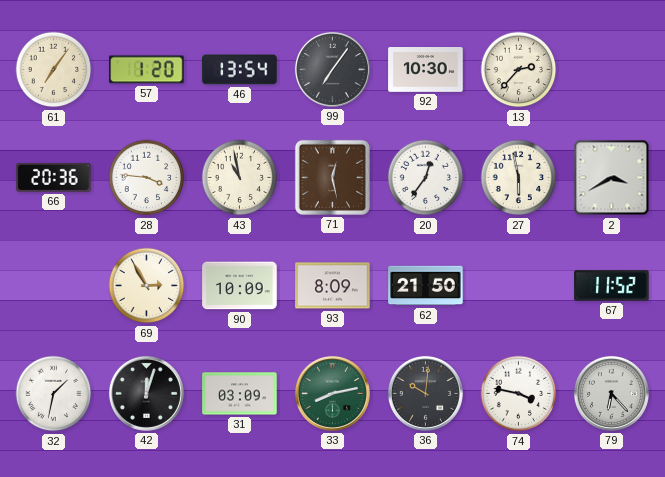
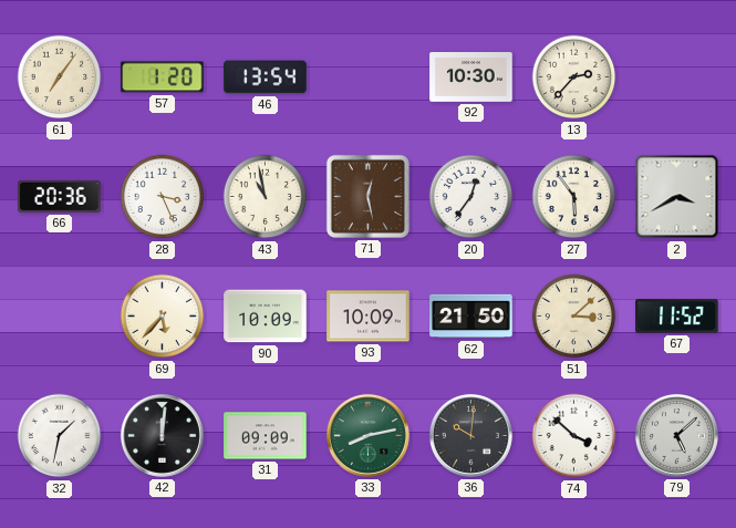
99: 7:06 -> none
28: 3:46 -> 3:26
27: 5:58 -> 5:54
69: 2:55 -> 5:37
93: 8:09 -> 10:09
51: none -> 3:08
42: 12:03 -> 12:01
31: 03:09 -> 09:09
74: 3:47 -> 3:52
79: 6:23 -> 5:08
